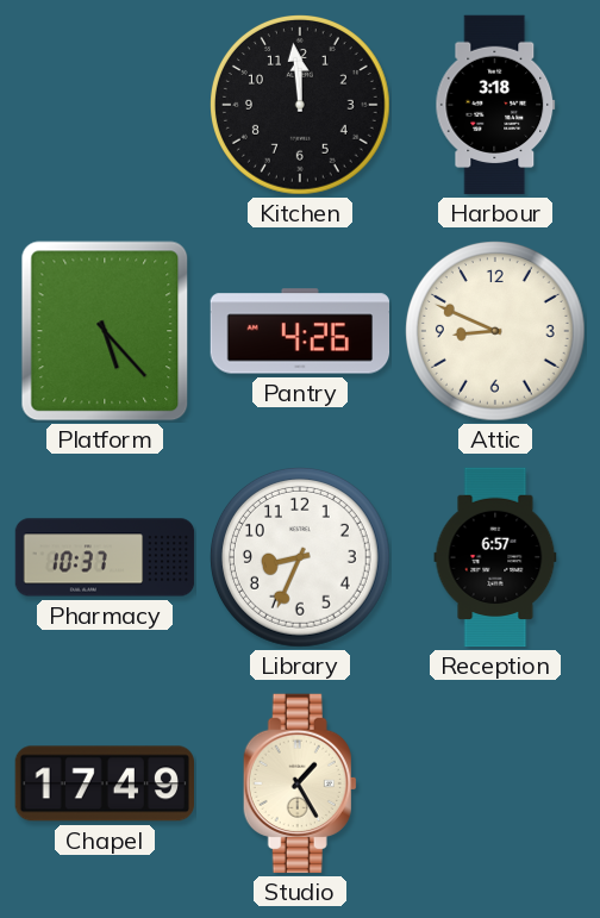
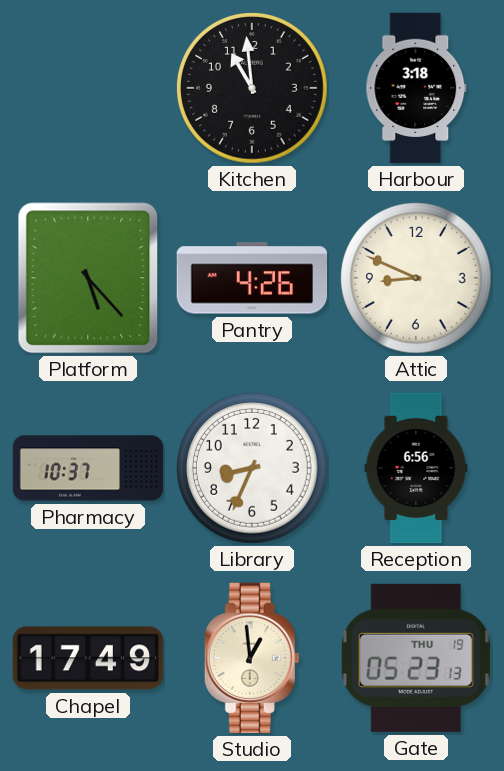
Kitchen: 11:59 -> 10:59
Reception: 6:57 -> 6:56
Studio: 1:25 -> 12:59
Gate: none -> 05:23
